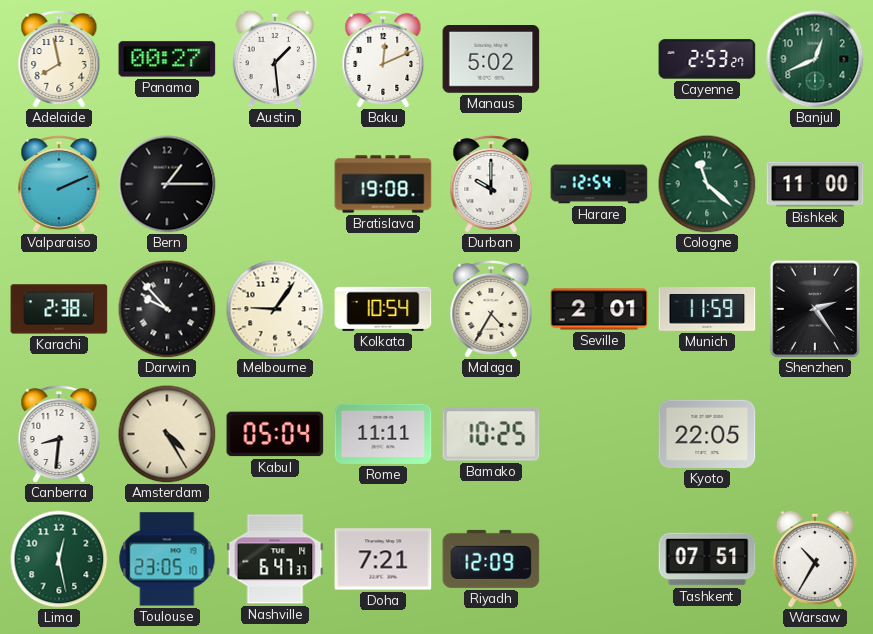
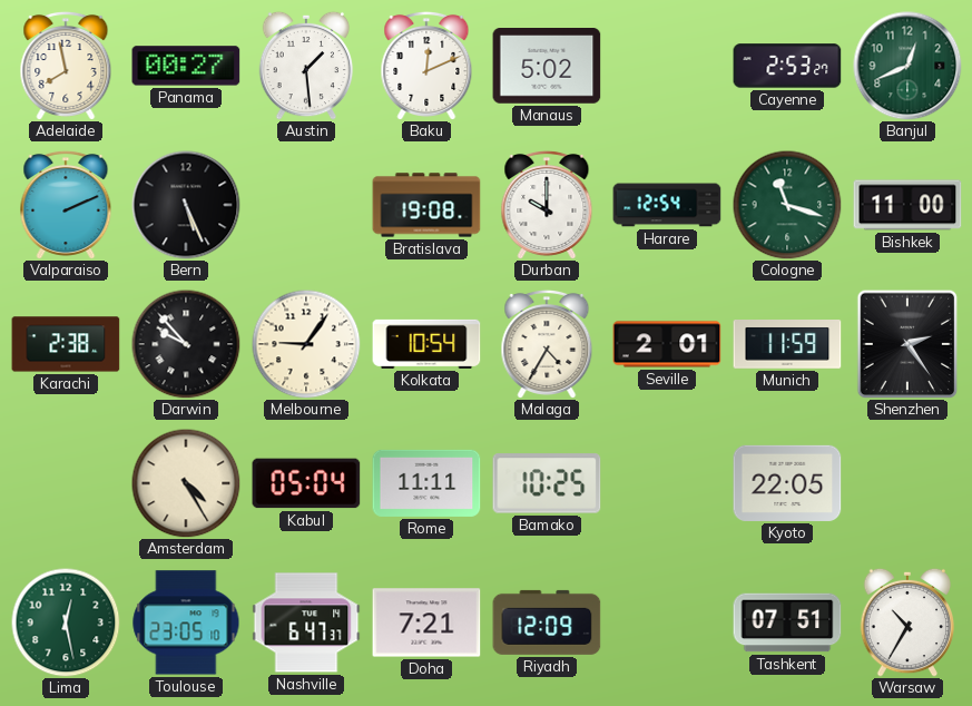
Bern: 1:15 -> 5:26
Cologne: 11:22 -> 11:18
Canberra: 8:31 -> none
